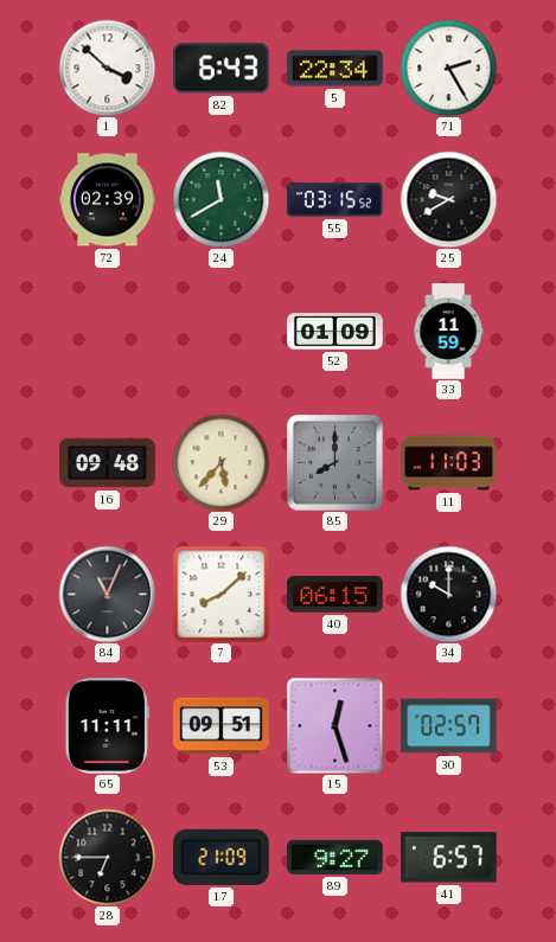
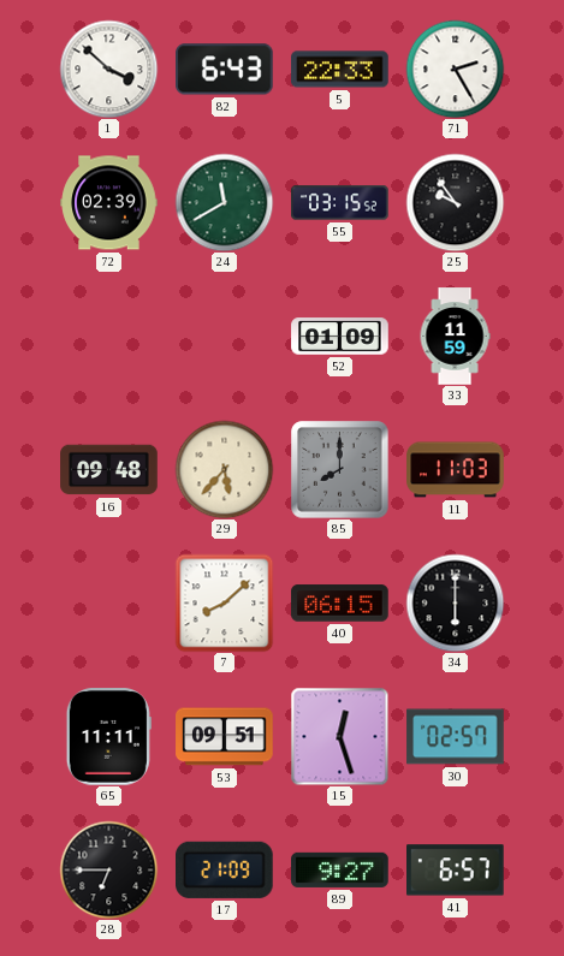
5: 22:34 -> 22:33
25: 9:40 -> 9:54
84: 11:04 -> none
34: 10:00 -> 6:00
